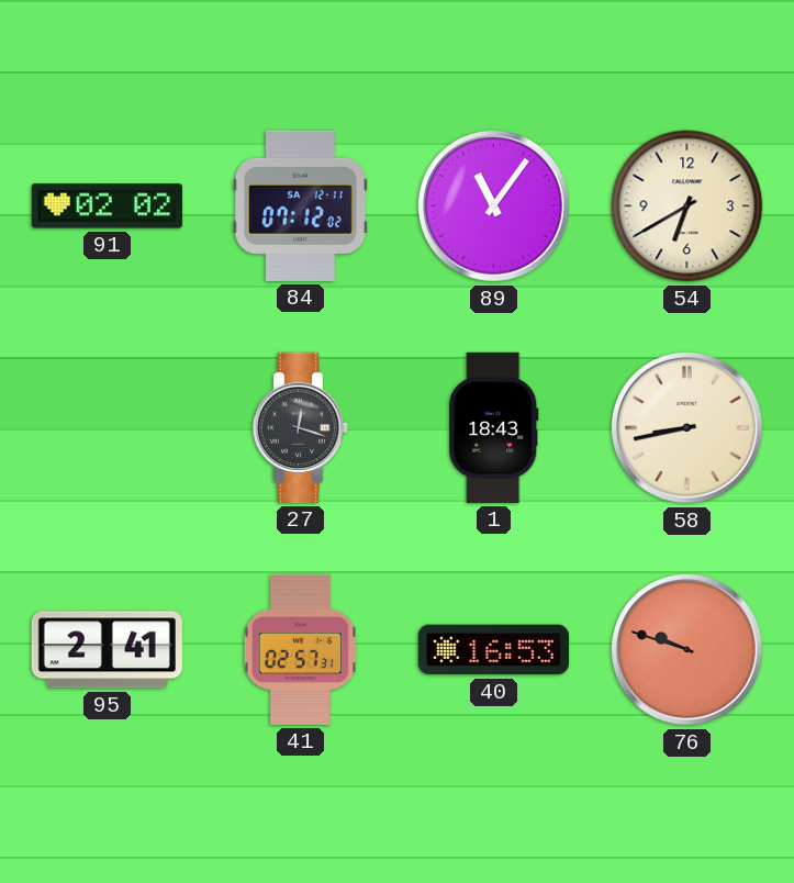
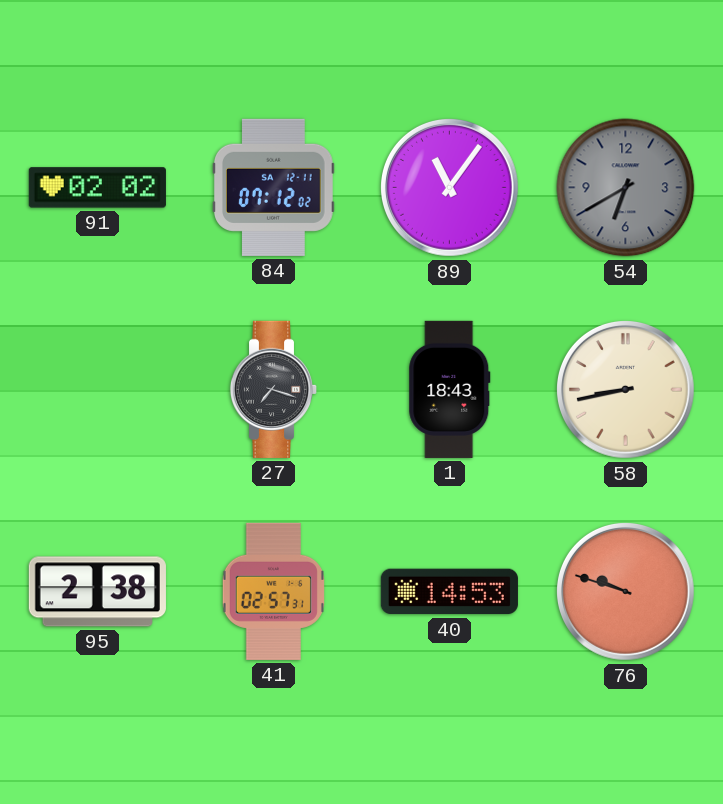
54 dial: cream -> grey
27: 12:18 -> 7:18
95: 2:41 -> 2:38
40: 16:53 -> 14:53
